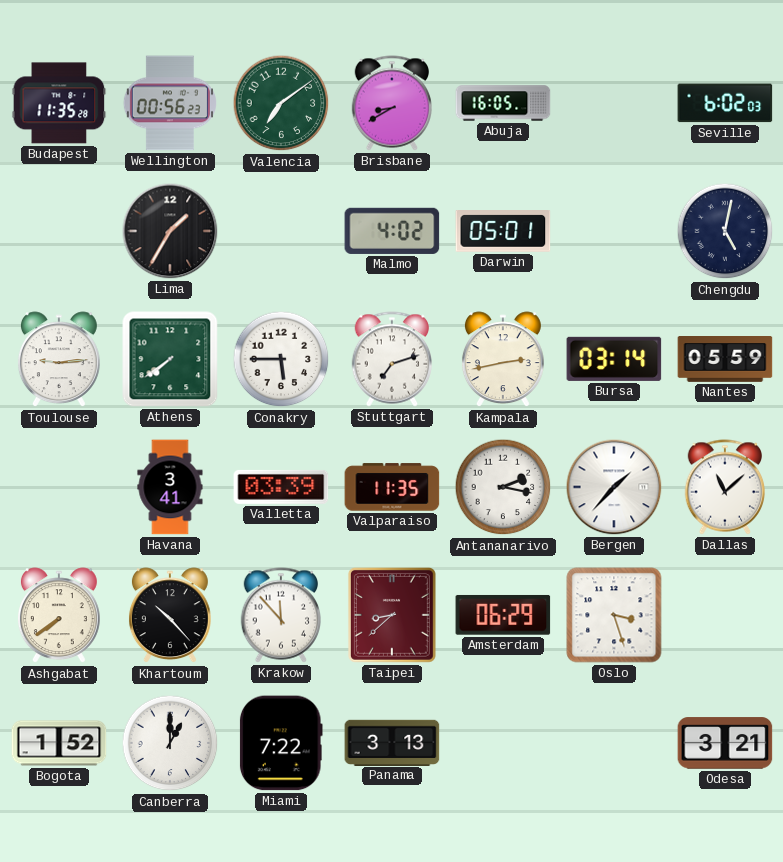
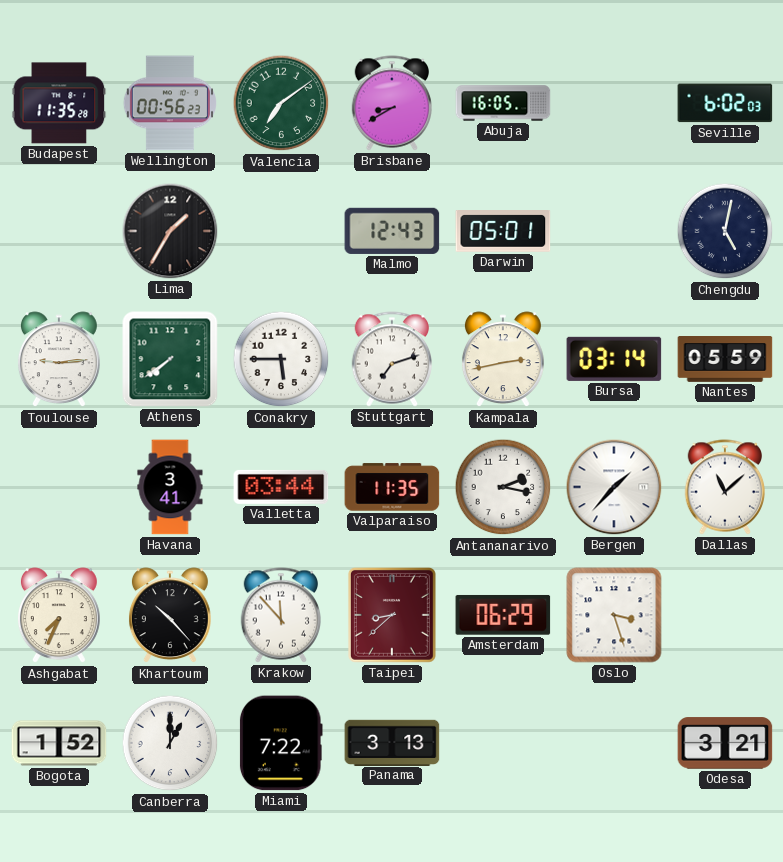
Malmo: 4:02 -> 12:43
Valletta: 03:39 -> 03:44
Ashgabat: 7:39 -> 7:34
